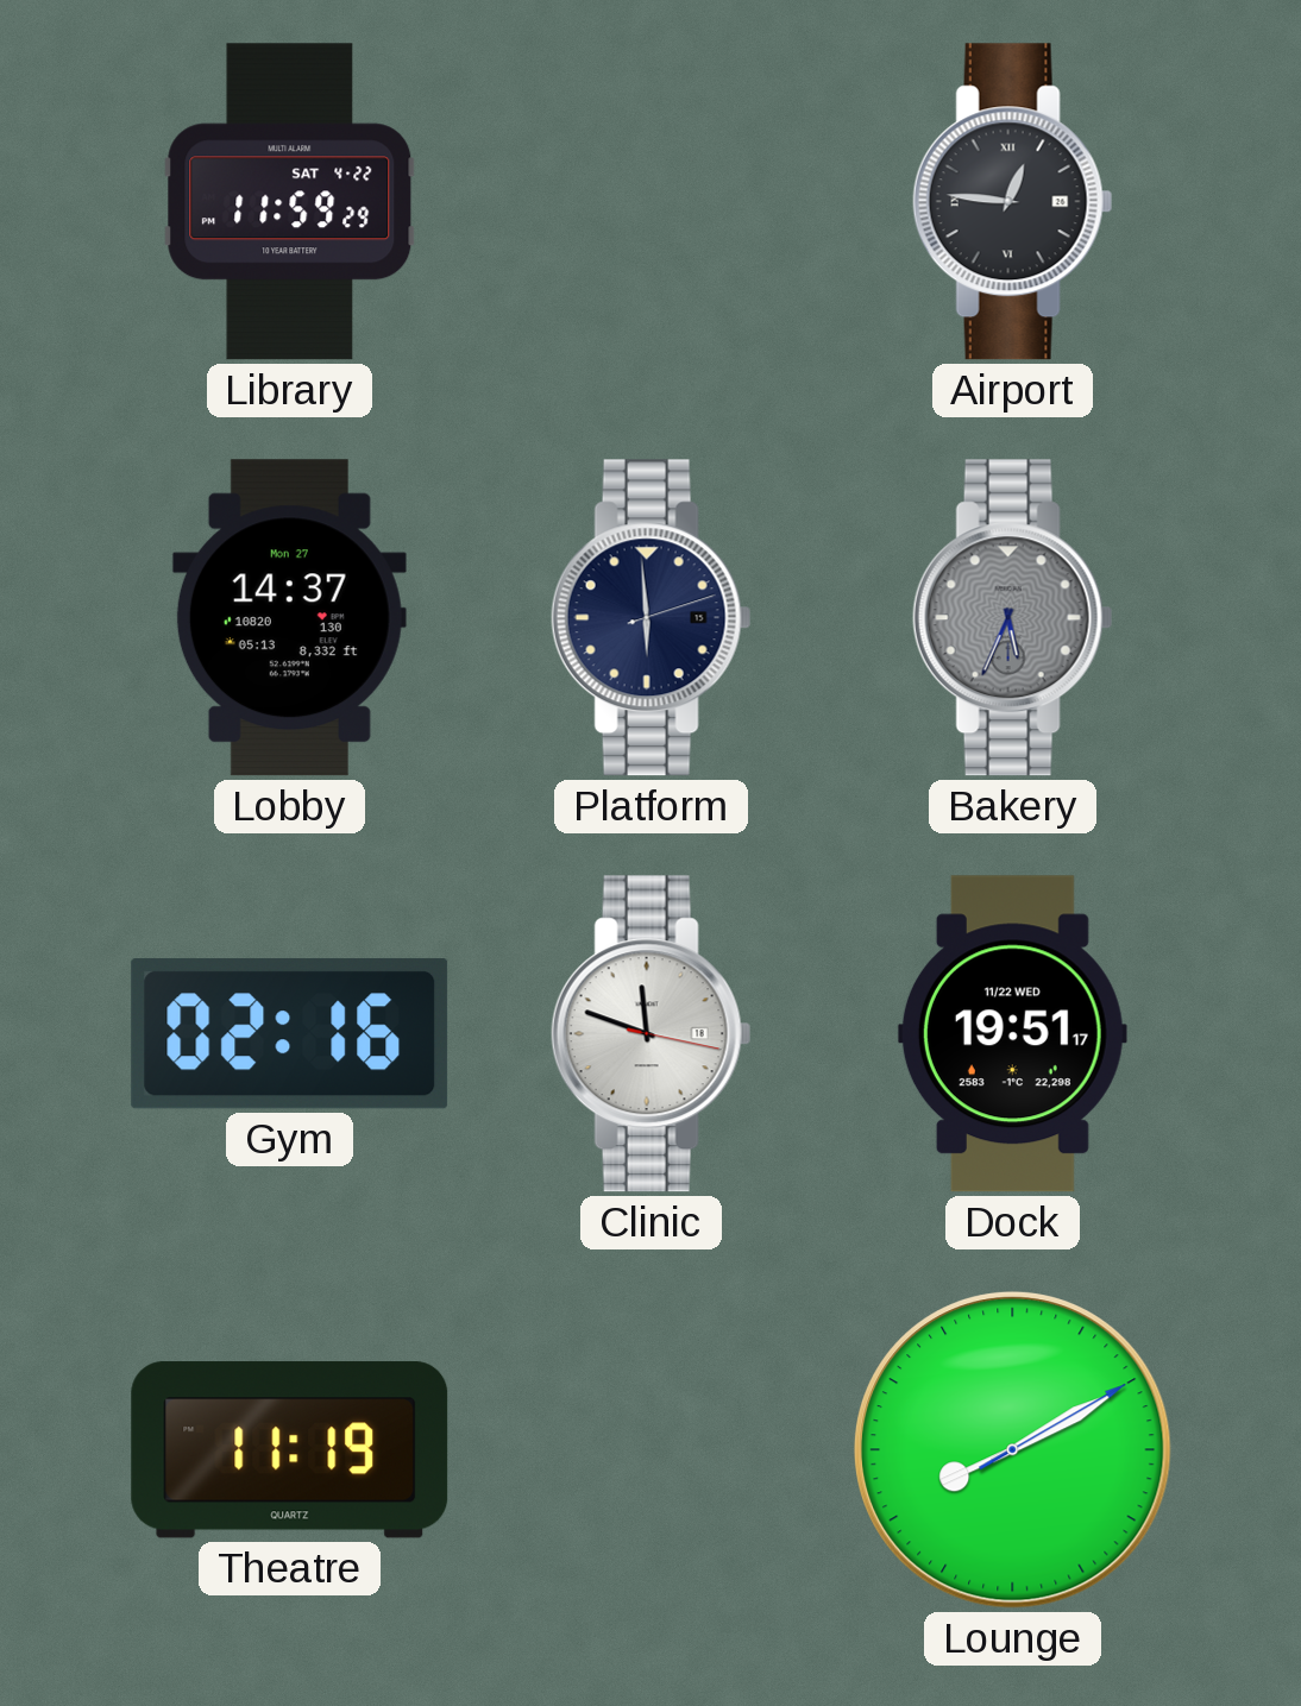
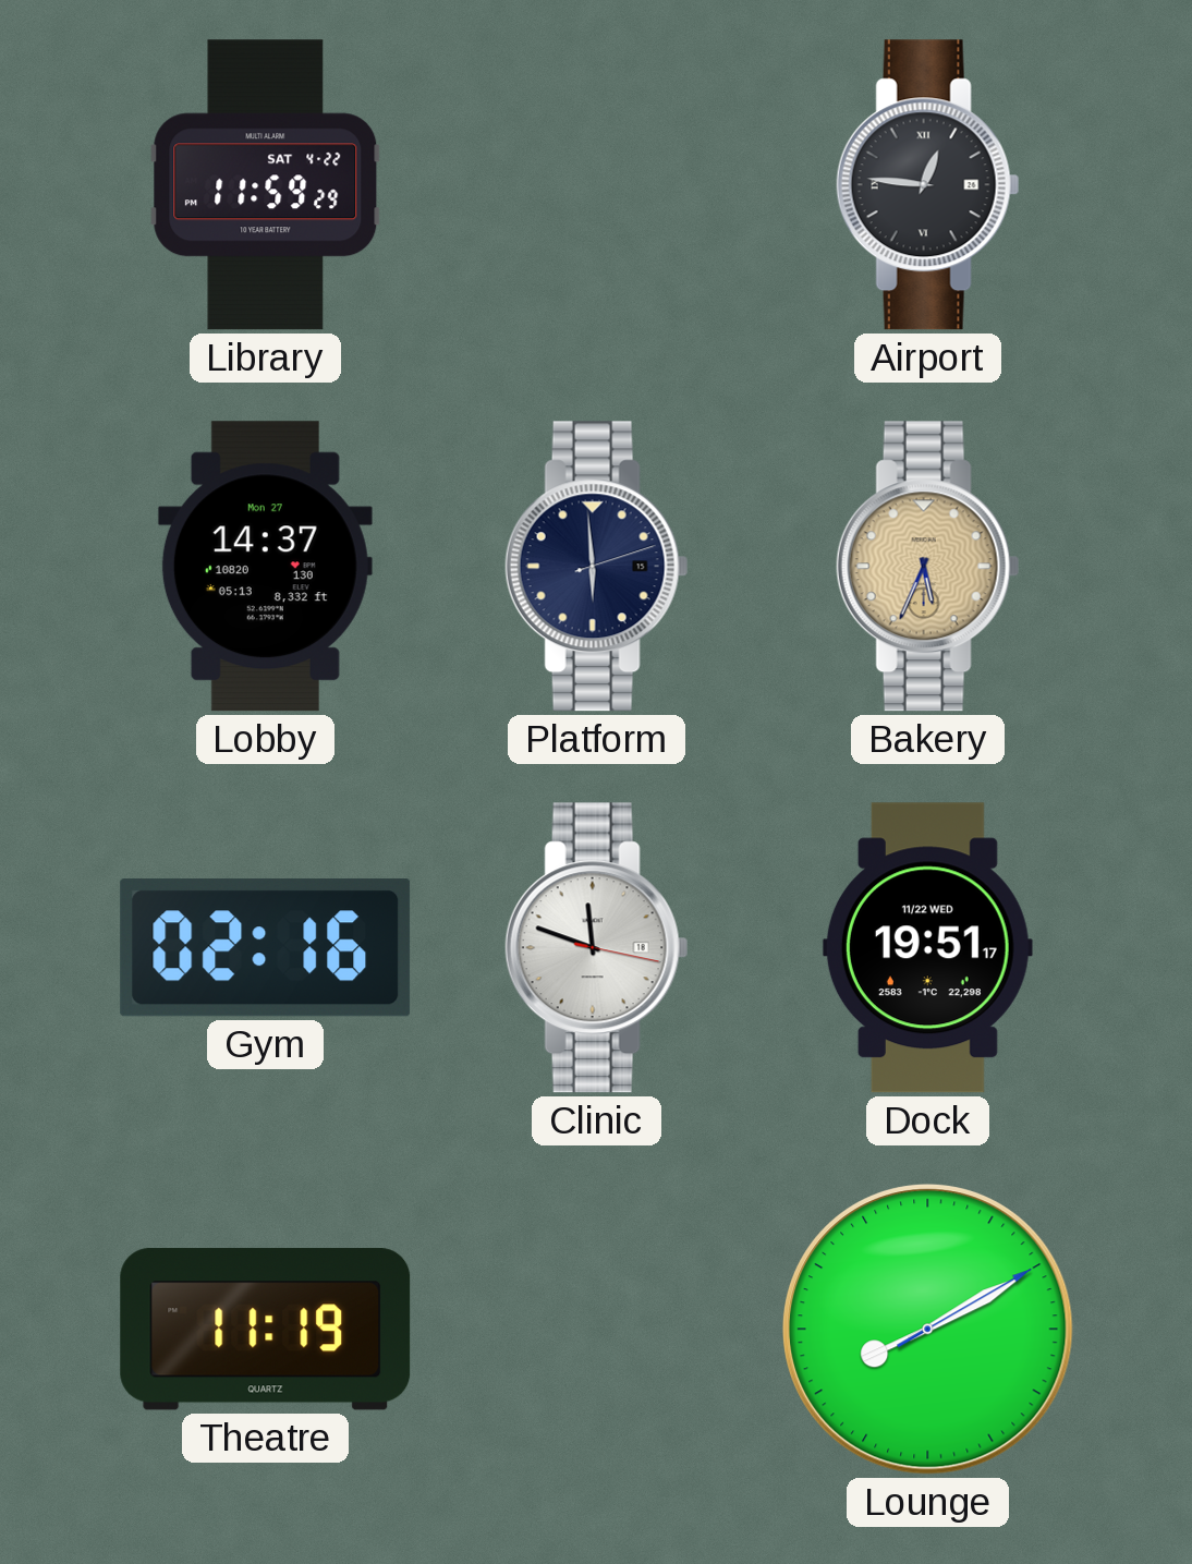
Bakery dial: grey -> champagne
